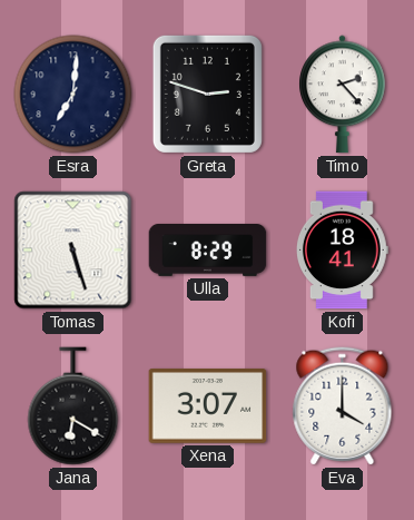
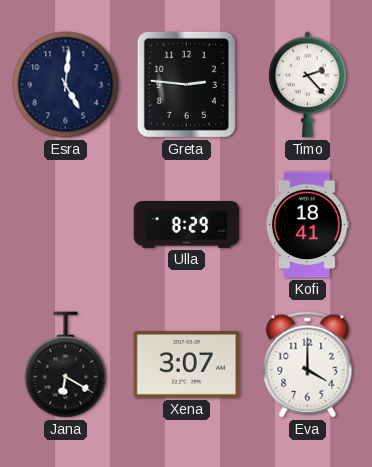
Esra: 7:01 -> 5:01
Greta: 2:48 -> 2:46
Tomas: 5:27 -> none
